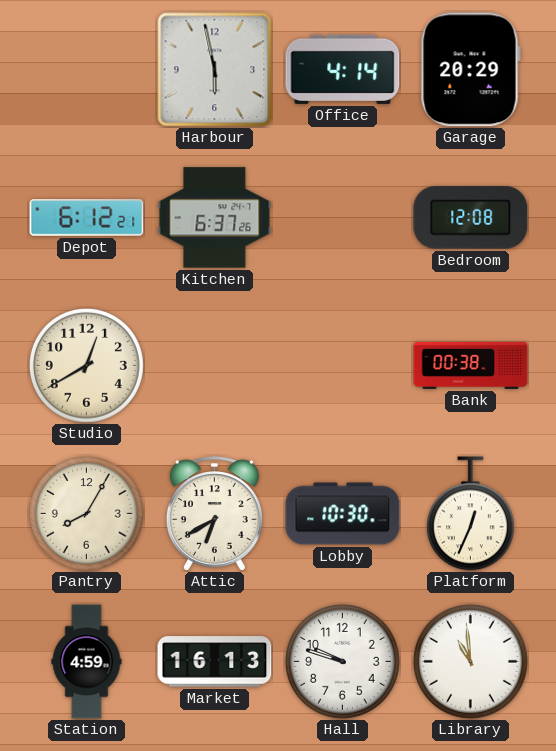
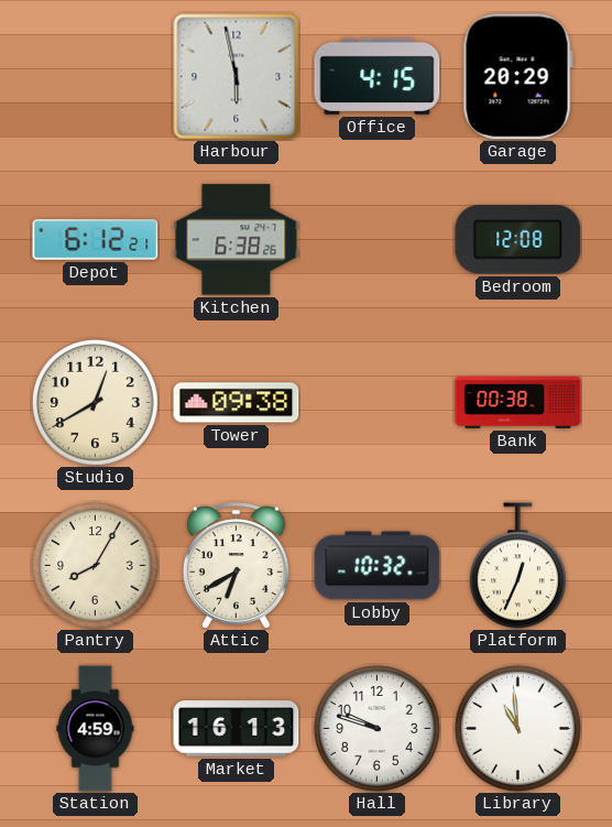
Office: 4:14 -> 4:15
Kitchen: 6:37 -> 6:38
Tower: none -> 09:38
Lobby: 10:30 -> 10:32
